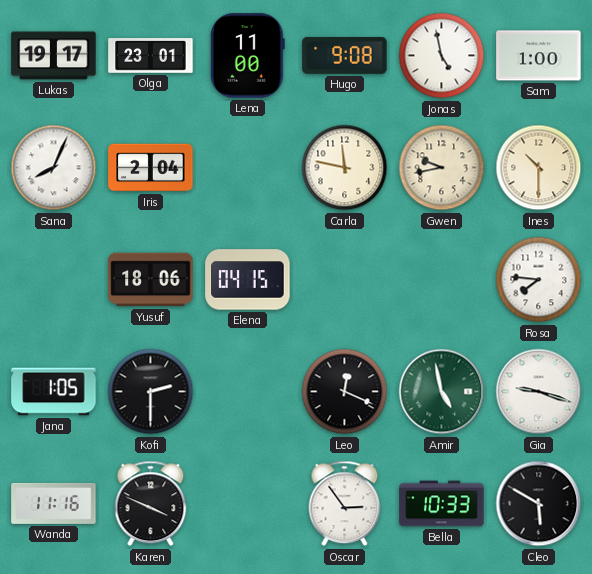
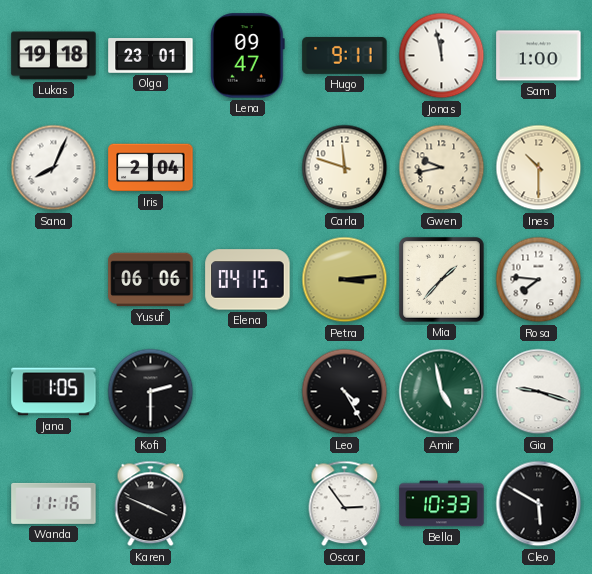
Lukas: 19:17 -> 19:18
Lena: 11:00 -> 09:47
Hugo: 9:08 -> 9:11
Jonas: 4:58 -> 11:58
Carla: 11:47 -> 11:48
Yusuf: 18:06 -> 06:06
Petra: none -> 3:14
Mia: none -> 1:37
Leo: 12:19 -> 4:25
